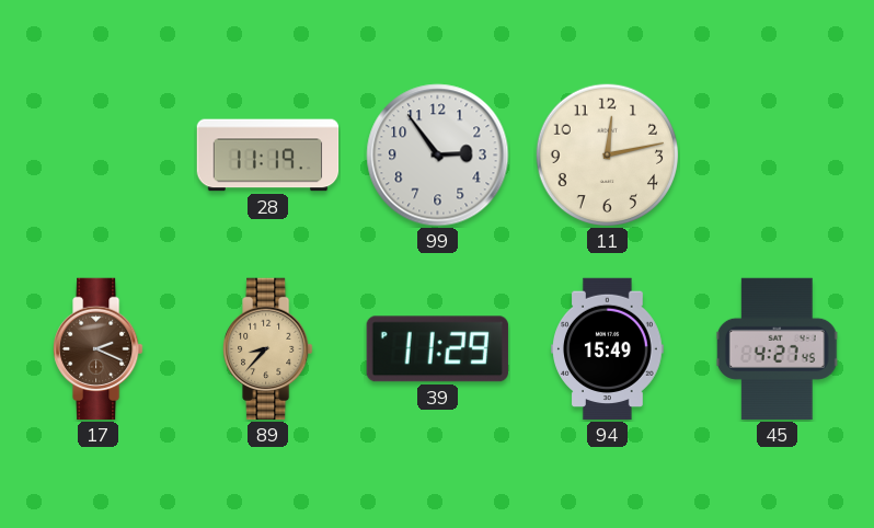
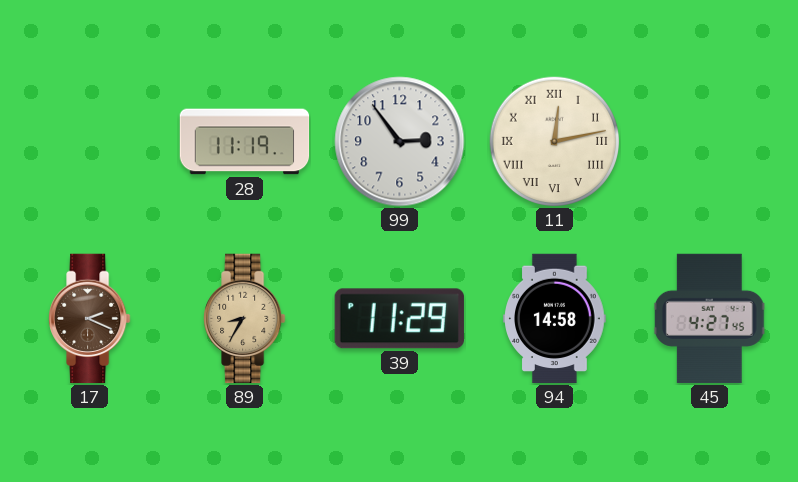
11 numerals: Arabic -> Roman
89: 8:37 -> 8:35
94: 15:49 -> 14:58
